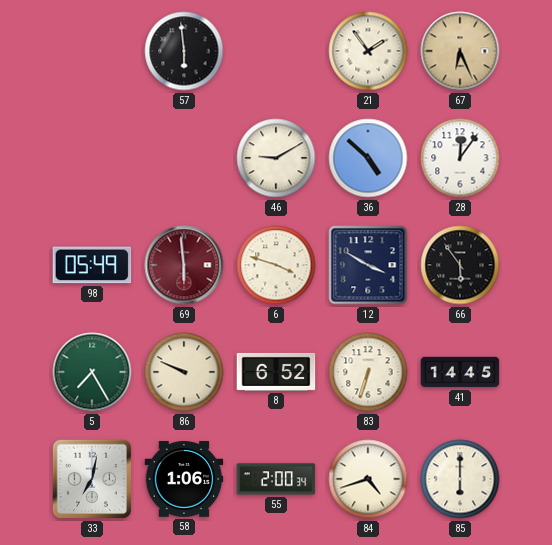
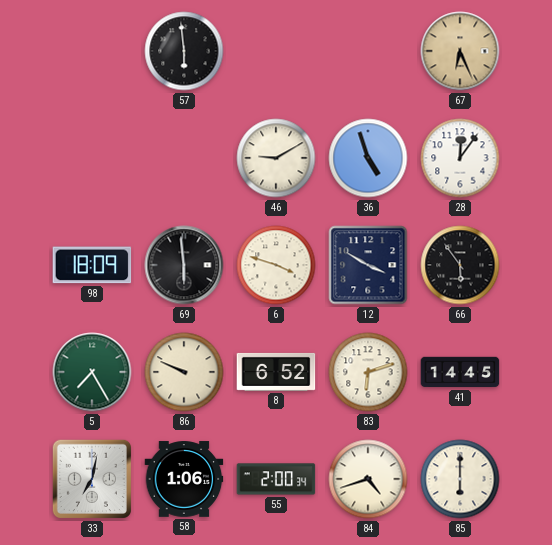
21: 1:54 -> none
36: 4:52 -> 4:57
98: 05:49 -> 18:09
69 dial: burgundy -> black
83: 6:33 -> 6:12
